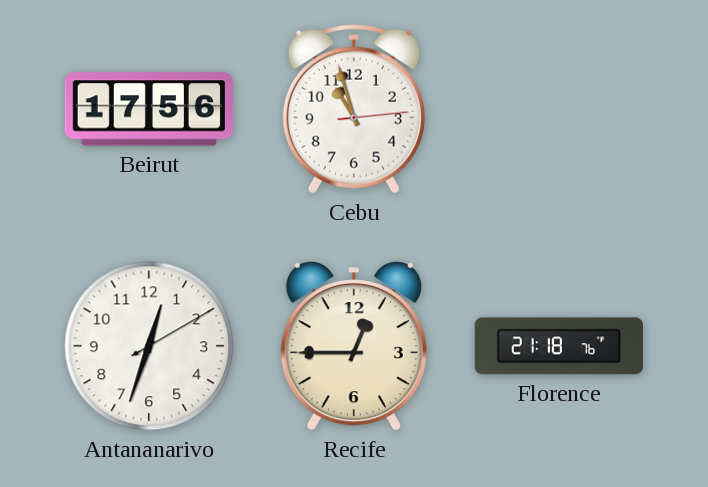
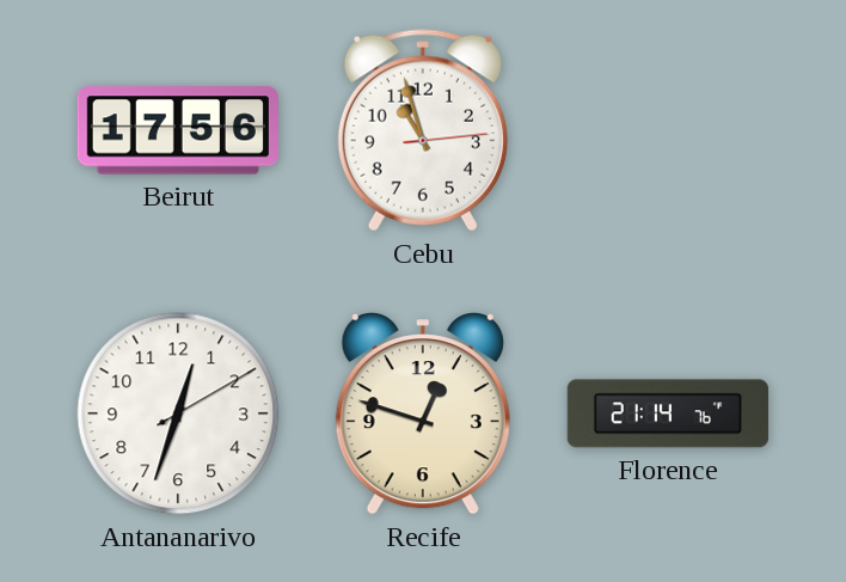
Recife: 12:45 -> 12:48
Florence: 21:18 -> 21:14
